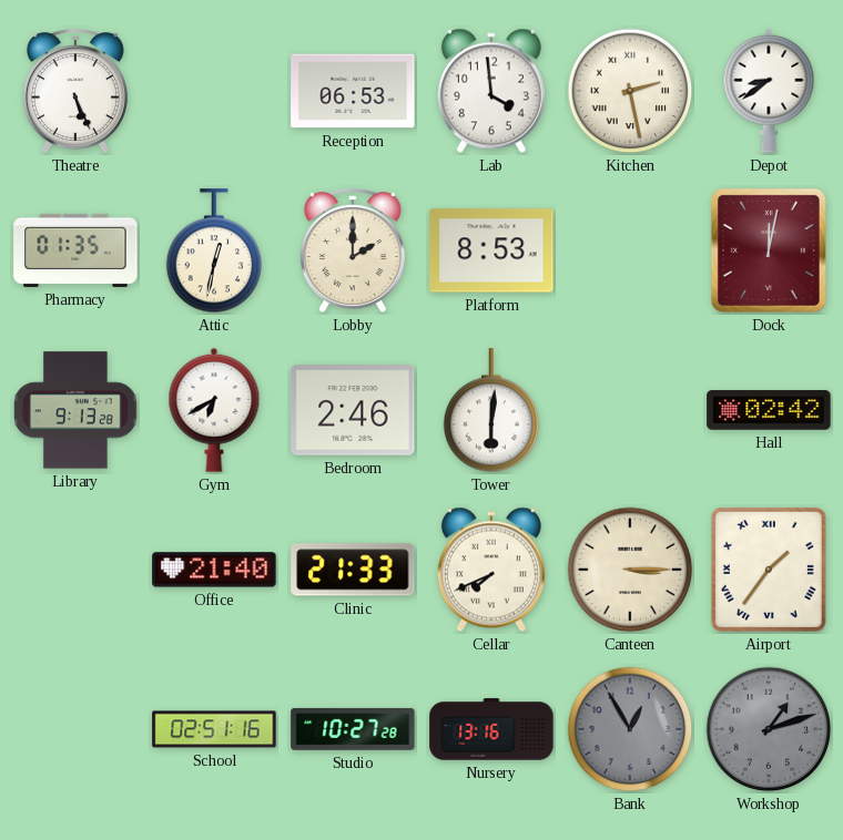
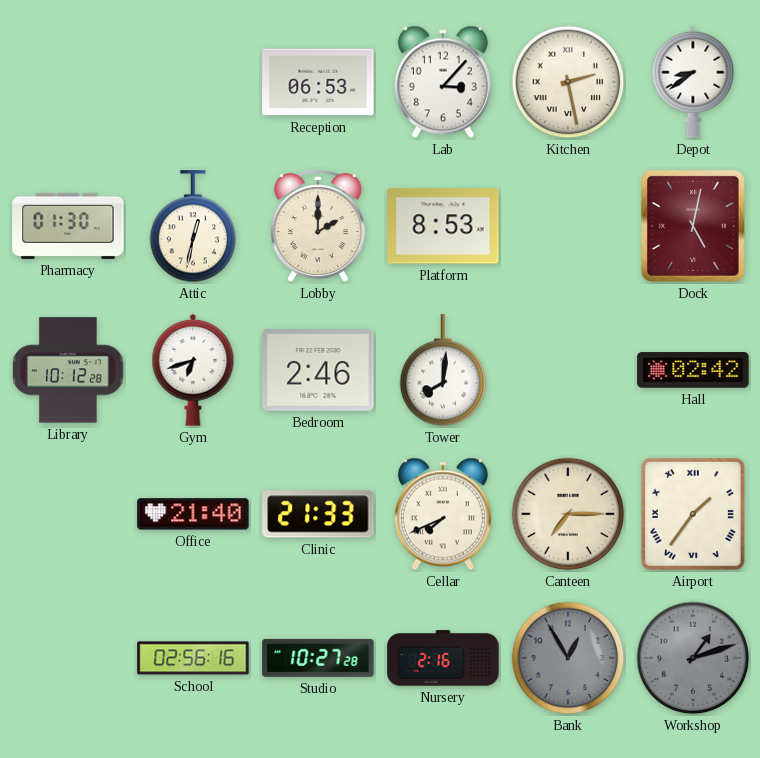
Theatre: 5:26 -> none
Lab: 3:59 -> 3:07
Pharmacy: 01:35 -> 01:30
Dock: 12:02 -> 5:02
Library: 9:13 -> 10:12
Gym: 6:40 -> 6:42
Tower: 6:01 -> 8:01
Canteen: 3:15 -> 7:15
School: 02:51 -> 02:56
Nursery: 13:16 -> 2:16
